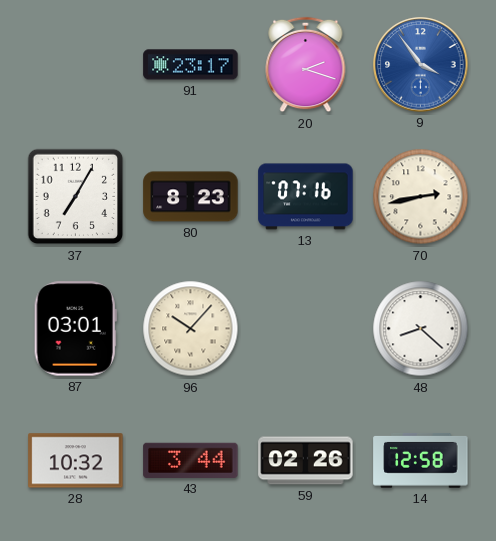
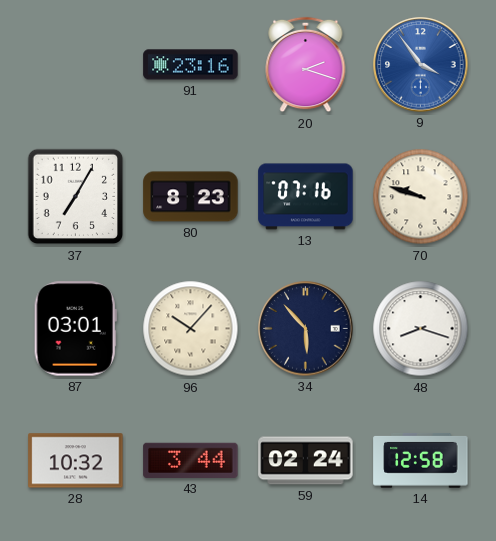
91: 23:17 -> 23:16
70: 2:43 -> 9:48
34: none -> 5:53
48: 8:22 -> 8:18
59: 02:26 -> 02:24
